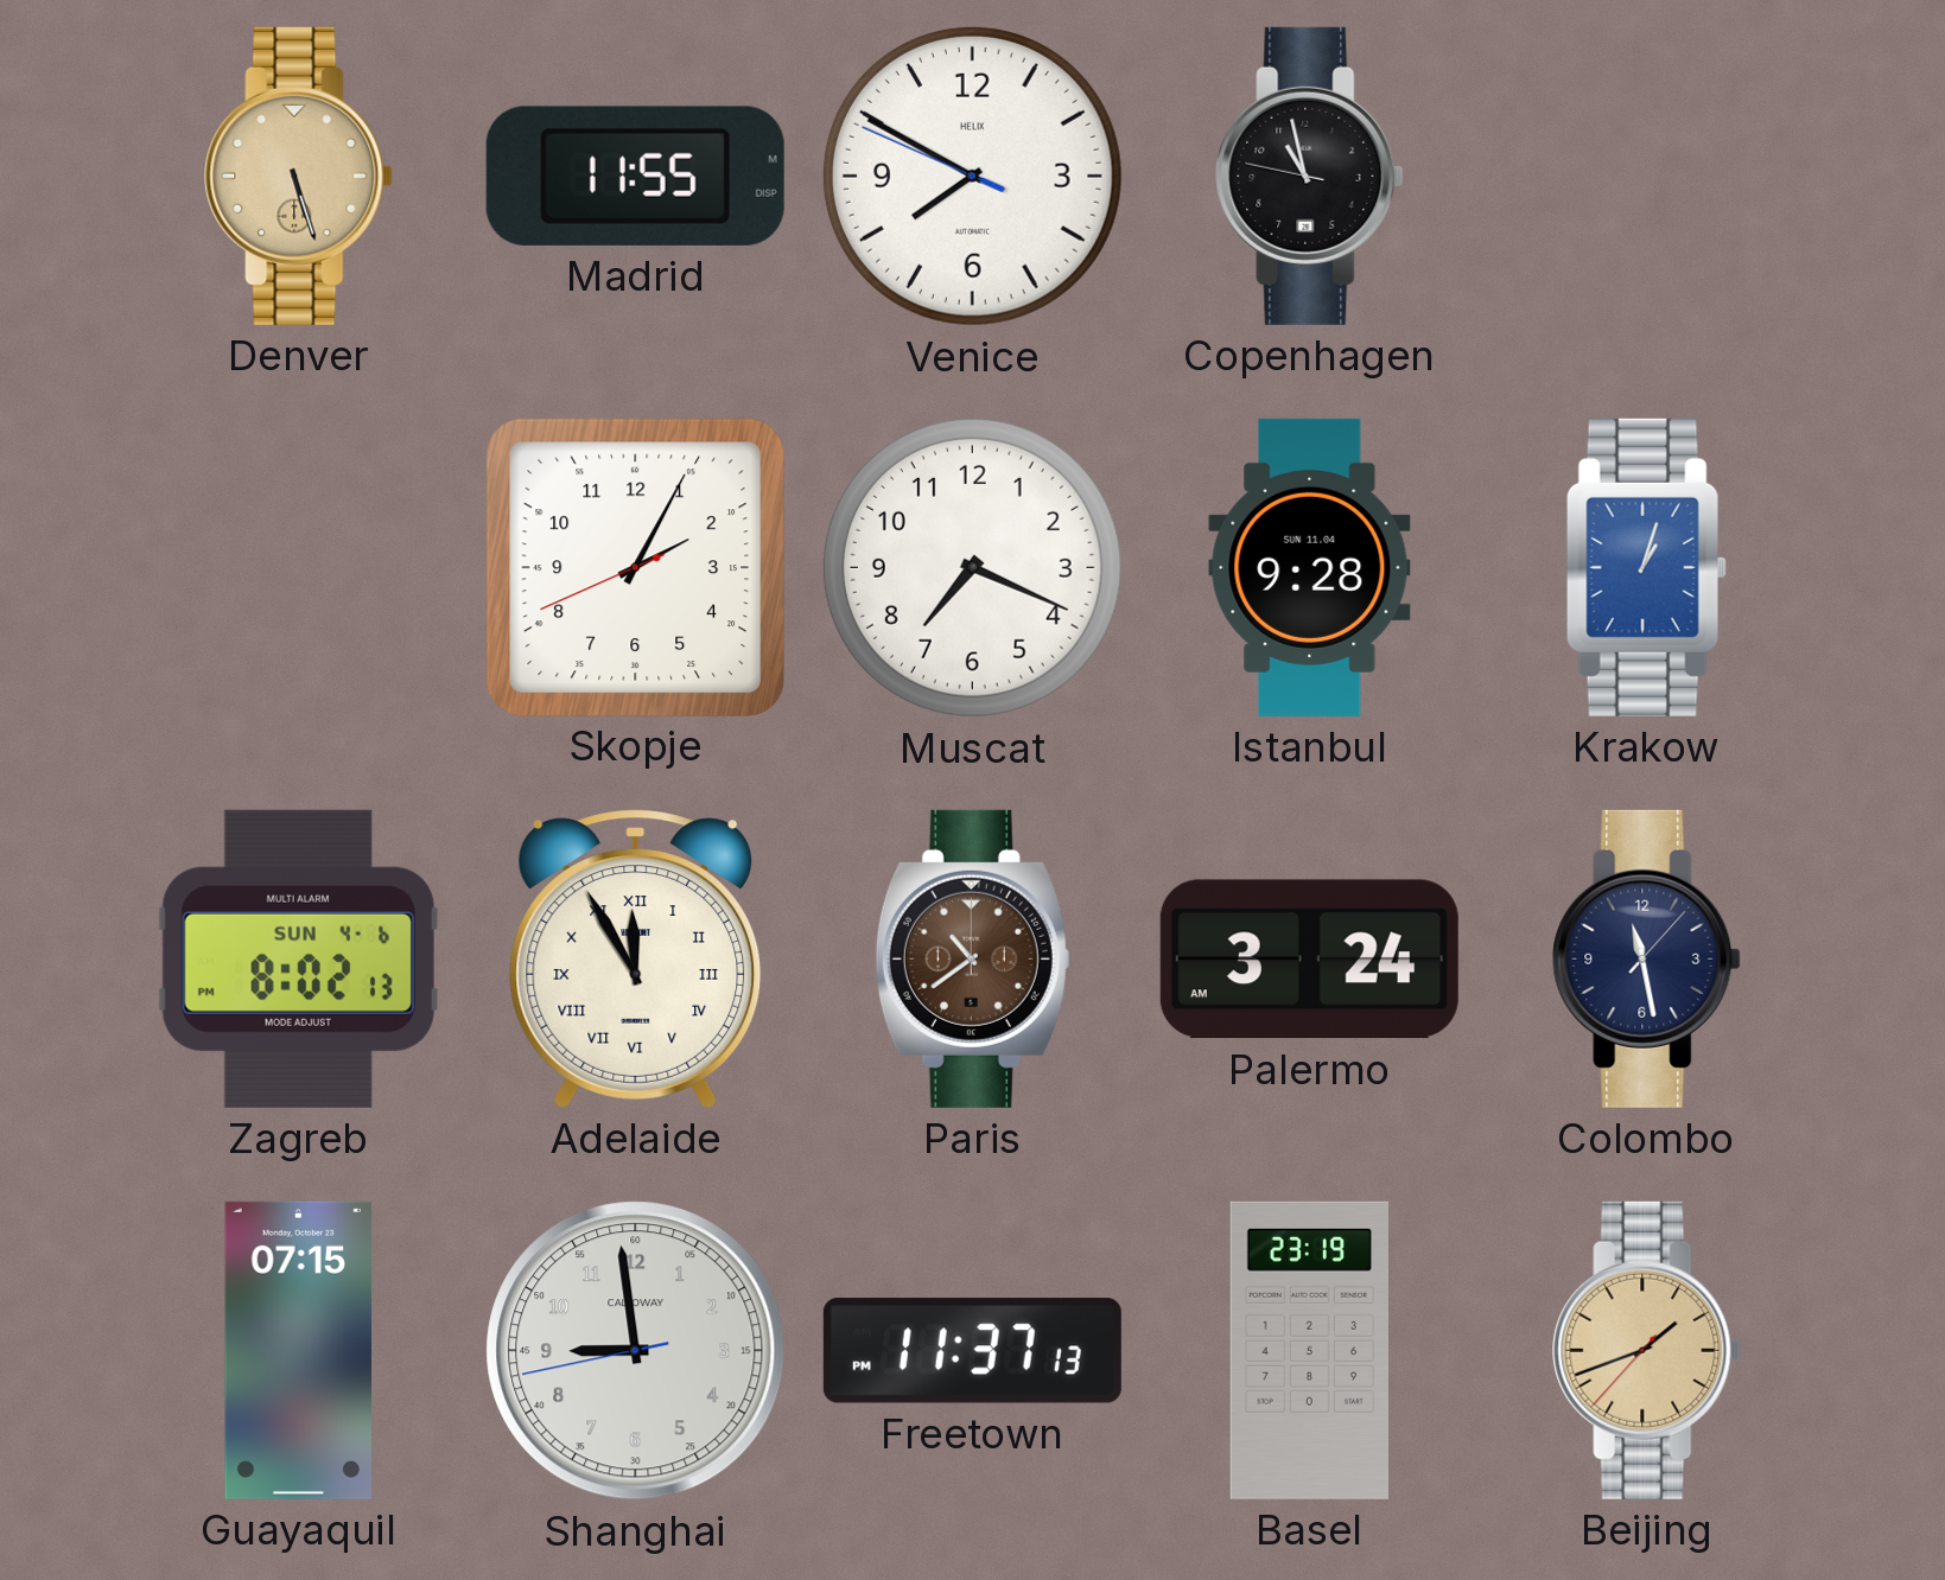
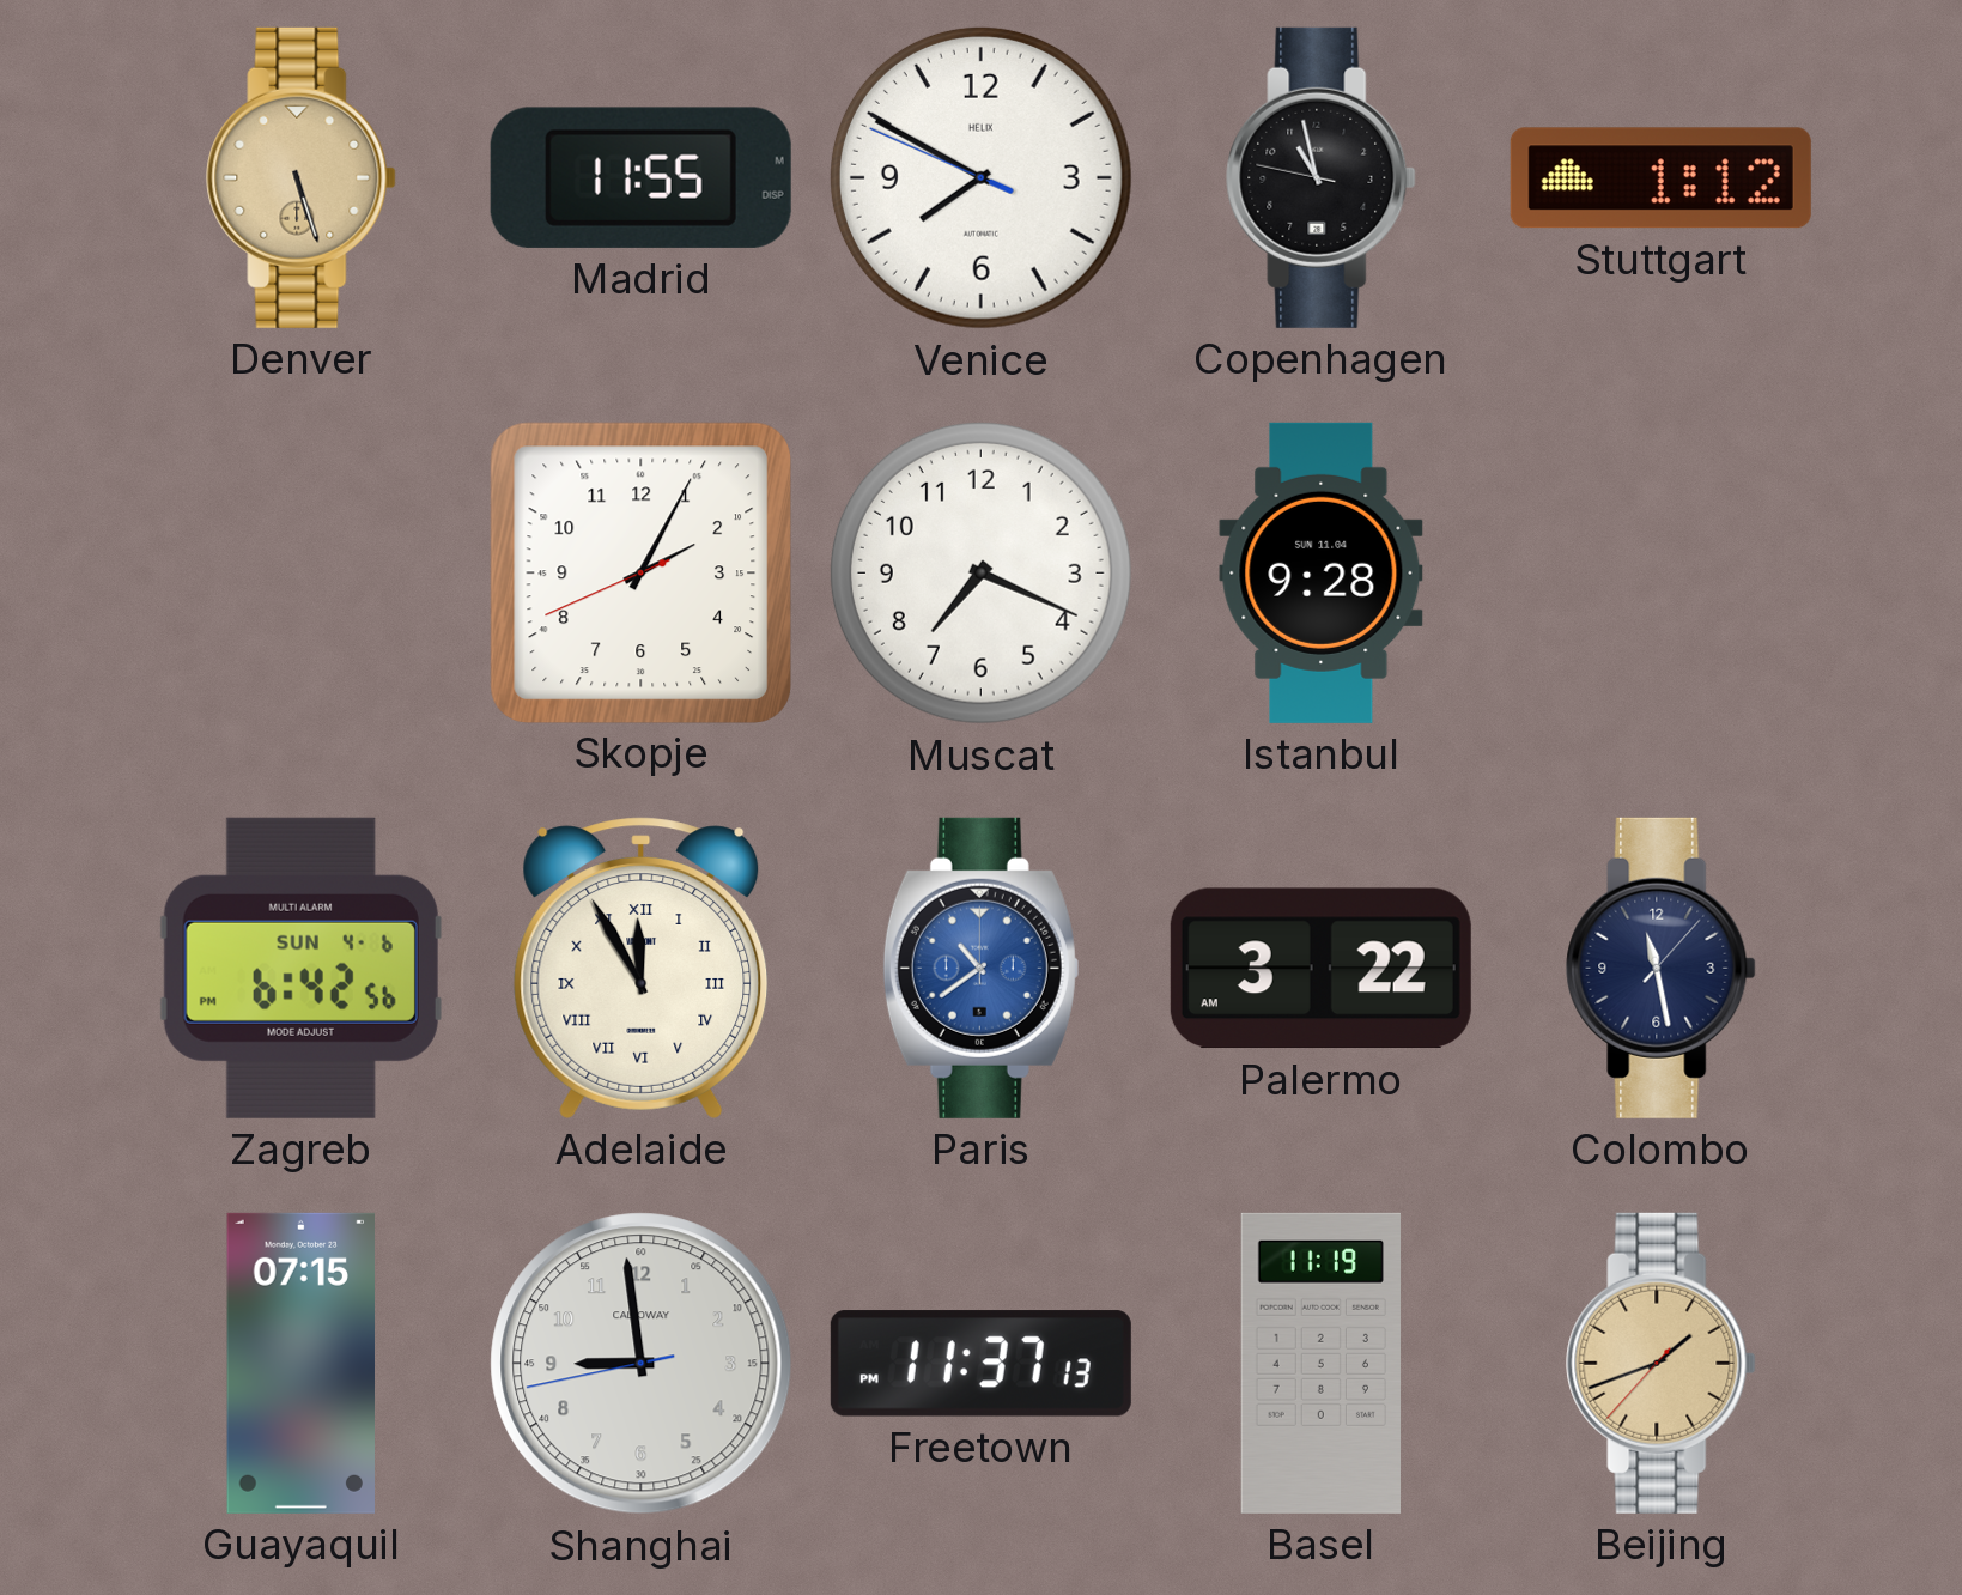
Stuttgart: none -> 1:12
Krakow: 1:03 -> none
Zagreb: 8:02 -> 6:42
Paris dial: brown -> blue
Palermo: 3:24 -> 3:22
Basel: 23:19 -> 11:19
